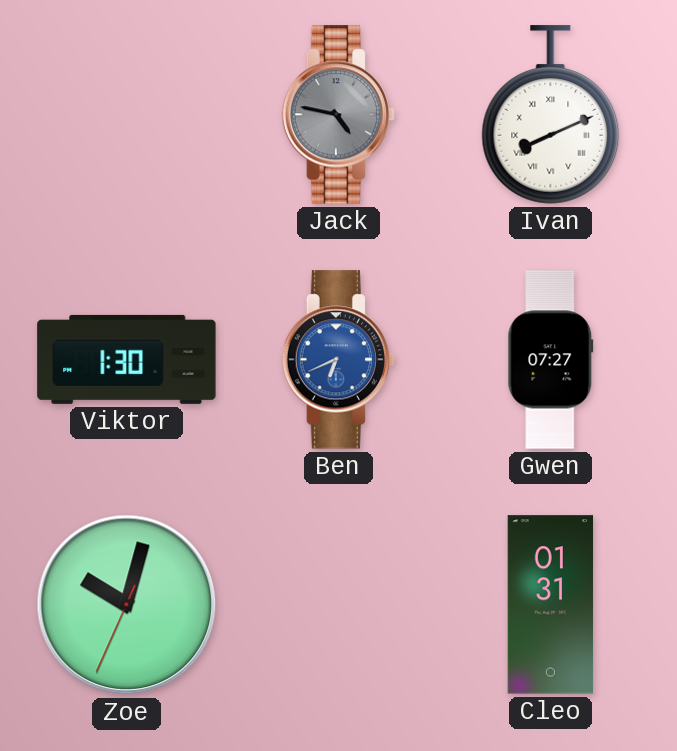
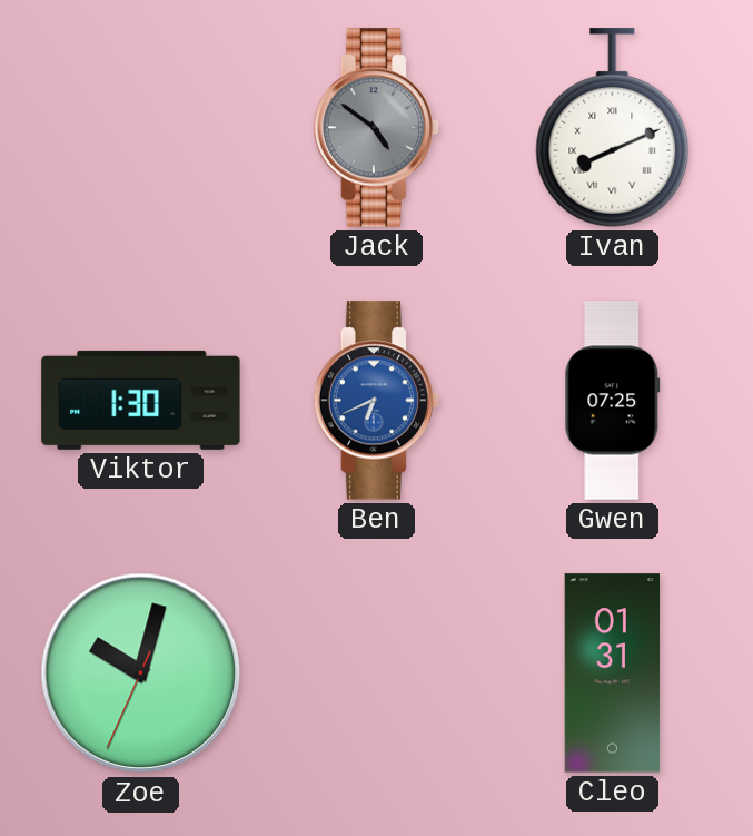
Jack: 4:47 -> 4:51
Gwen: 07:27 -> 07:25
